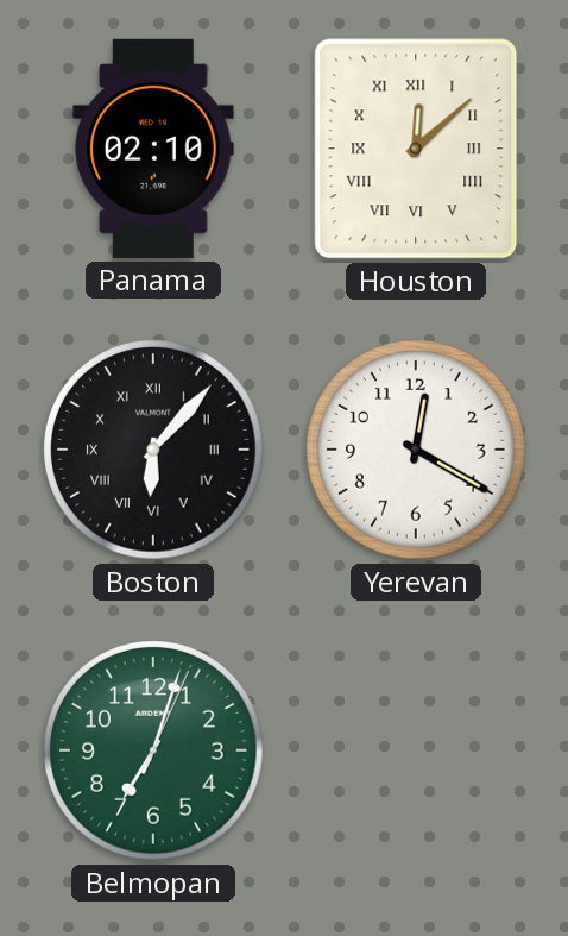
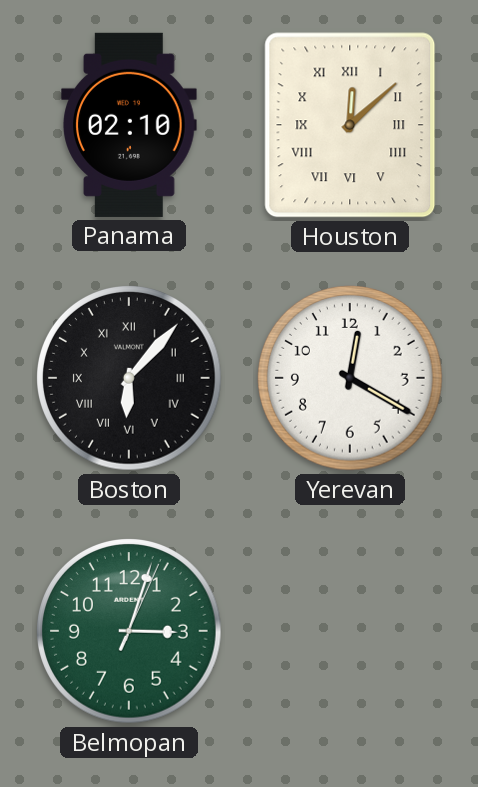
Belmopan: 7:03 -> 3:03
